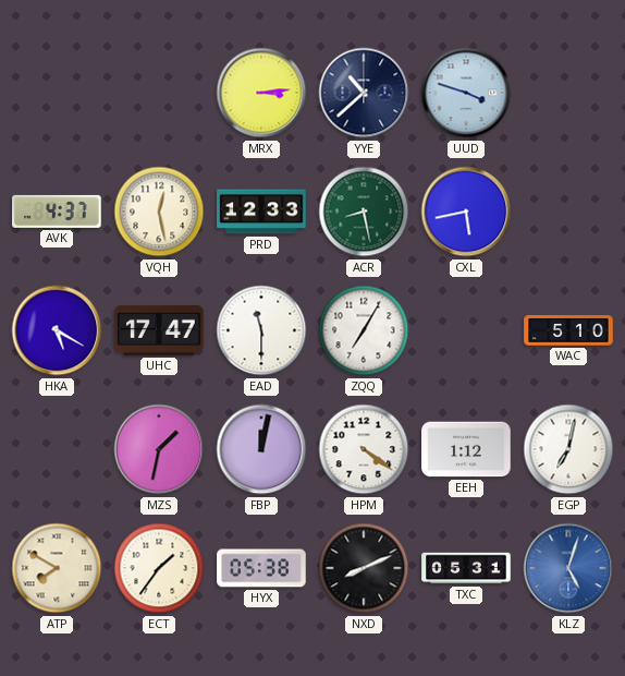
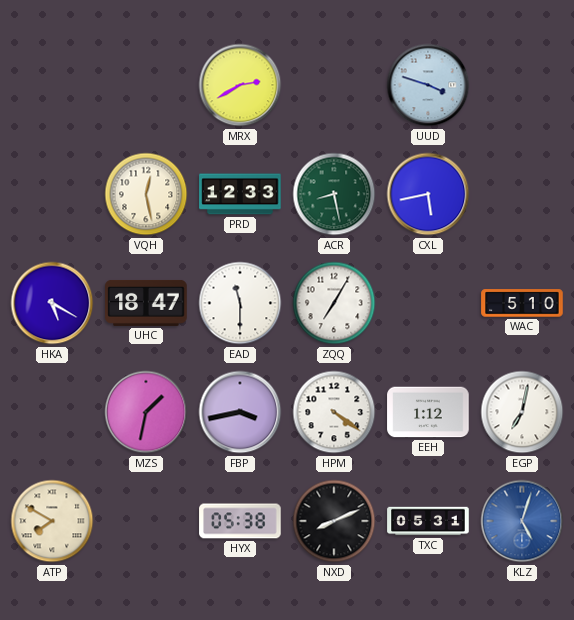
MRX: 3:14 -> 2:40
YYE: 10:38 -> none
AVK: 4:37 -> none
UHC: 17:47 -> 18:47
FBP: 12:02 -> 3:43
ECT: 1:36 -> none
